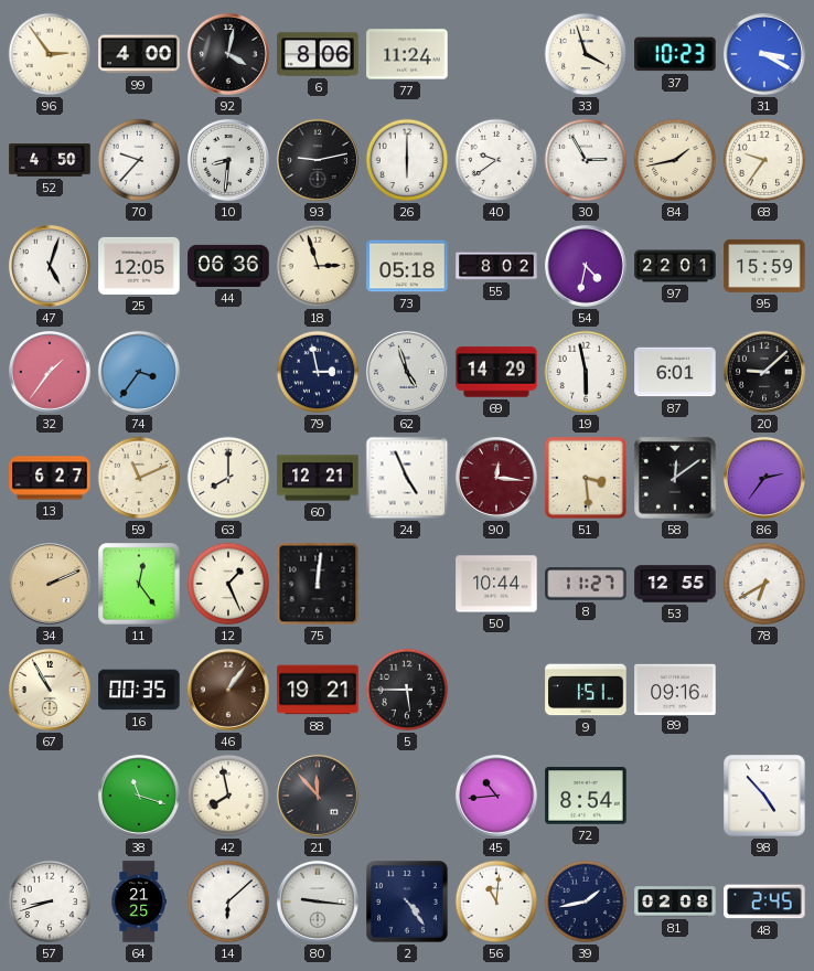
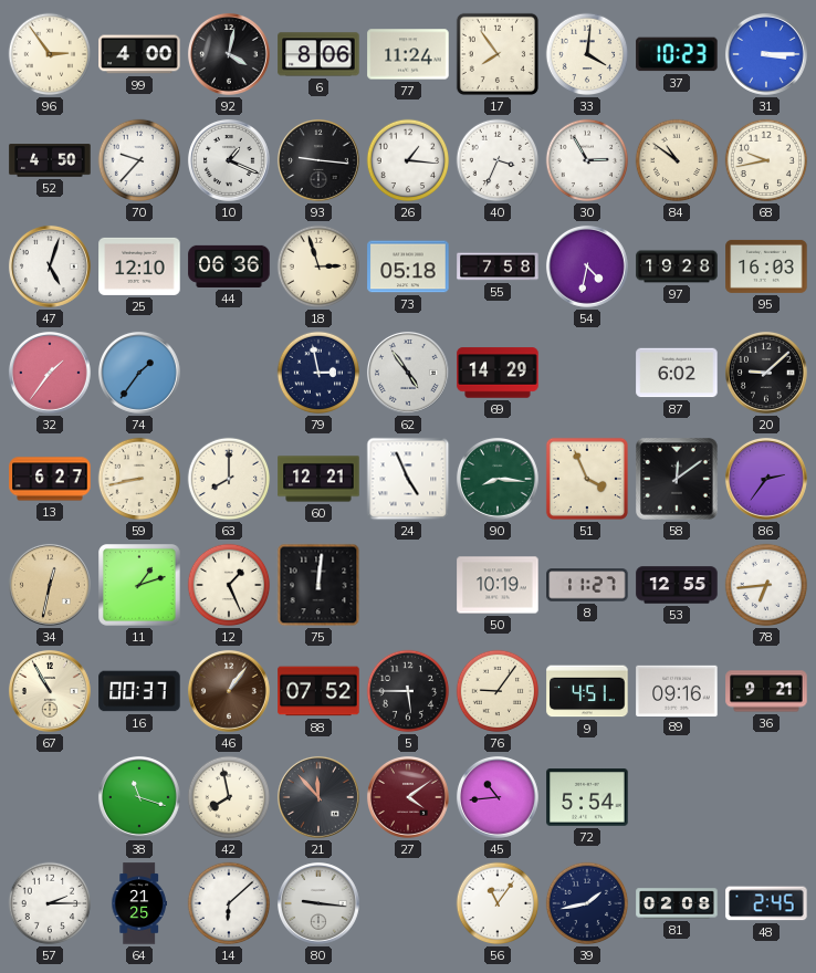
17: none -> 7:54
33: 3:57 -> 4:01
31: 3:20 -> 3:15
10: 8:31 -> 1:19
93: 9:13 -> 9:16
26: 6:00 -> 1:16
40: 9:39 -> 3:34
84: 1:43 -> 10:51
68: 9:36 -> 9:43
25: 12:05 -> 12:10
55: 8:02 -> 7:58
97: 22:01 -> 19:28
95: 15:59 -> 16:03
74: 3:36 -> 1:36
62: 4:57 -> 4:54
19: 5:58 -> none
87: 6:01 -> 6:02
59: 11:11 -> 8:43
90: 12:16 -> 8:16
90 dial: burgundy -> green
51: 3:29 -> 3:56
34: 2:11 -> 12:32
11: 12:24 -> 1:12
50: 10:44 -> 10:19
78: 6:40 -> 6:44
16: 00:35 -> 00:37
88: 19:21 -> 07:52
76: none -> 9:06
9: 1:51 -> 4:51
36: none -> 9:21
27: none -> 4:09
72: 8:54 -> 5:54
98: 4:53 -> none
57: 8:42 -> 2:15
2: 4:24 -> none
56: 11:01 -> 11:06
